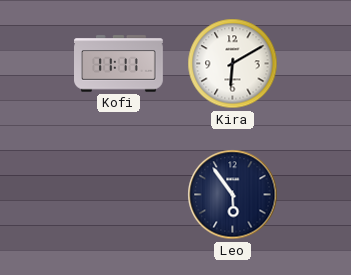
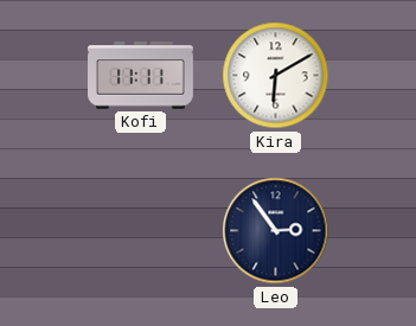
Leo: 5:54 -> 2:54
